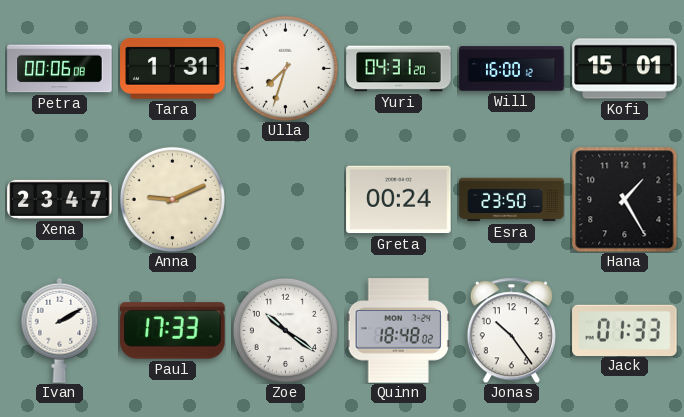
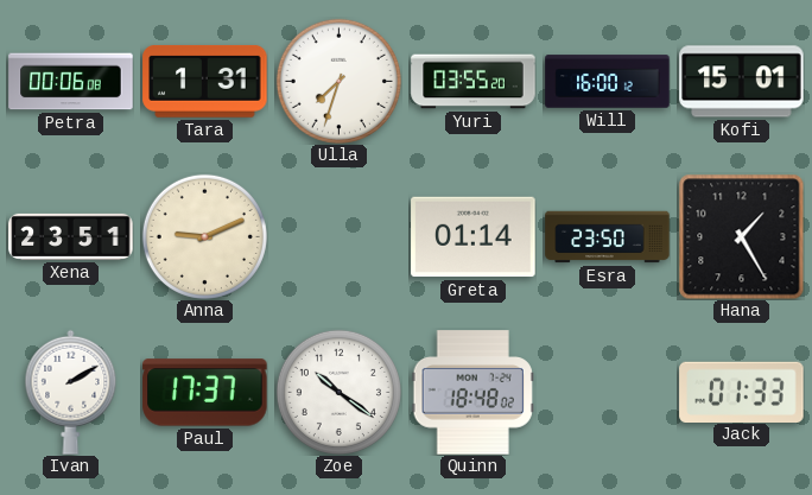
Yuri: 04:31 -> 03:55
Xena: 23:47 -> 23:51
Greta: 00:24 -> 01:14
Paul: 17:33 -> 17:37
Jonas: 10:24 -> none
